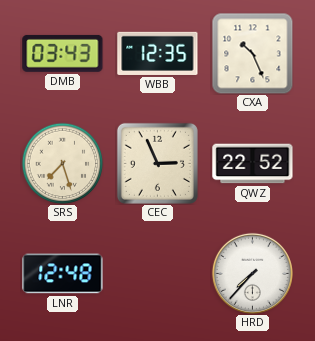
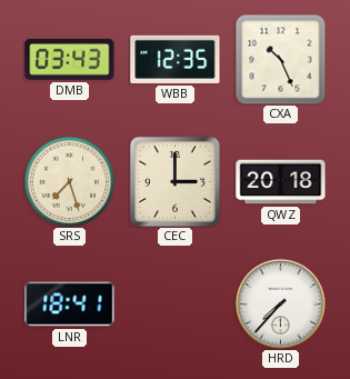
CEC: 2:56 -> 3:00
QWZ: 22:52 -> 20:18
LNR: 12:48 -> 18:41
